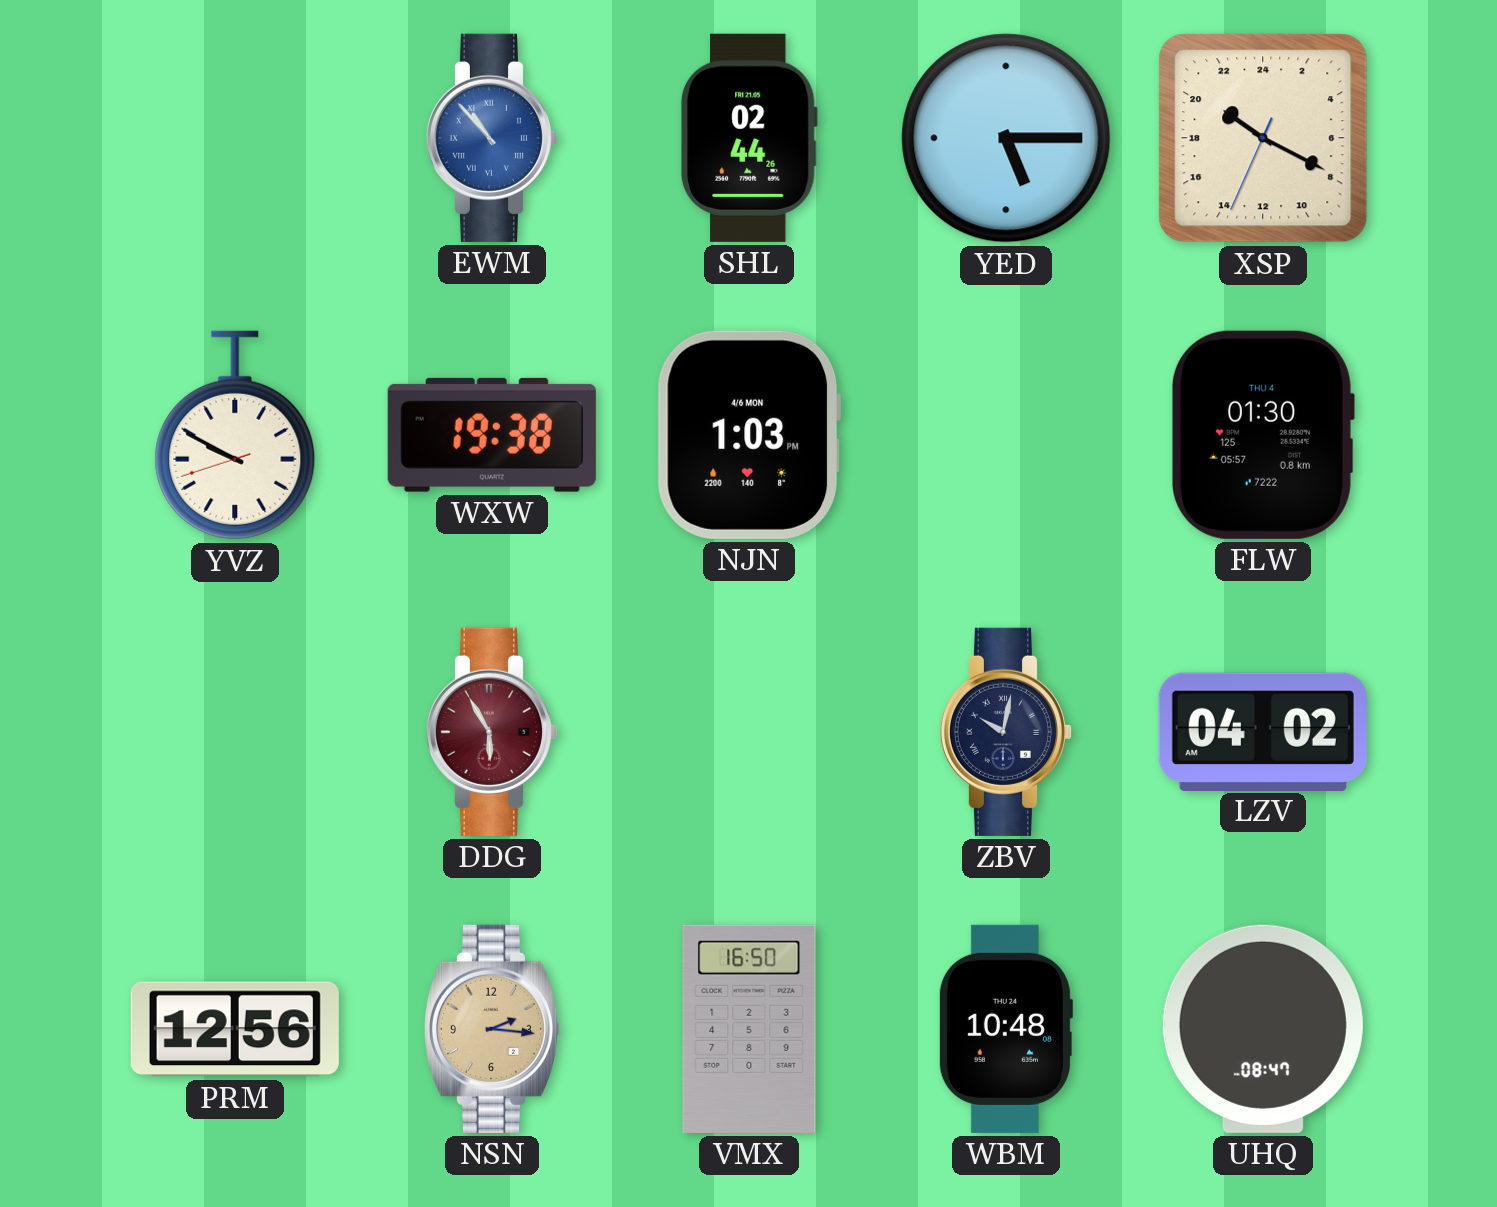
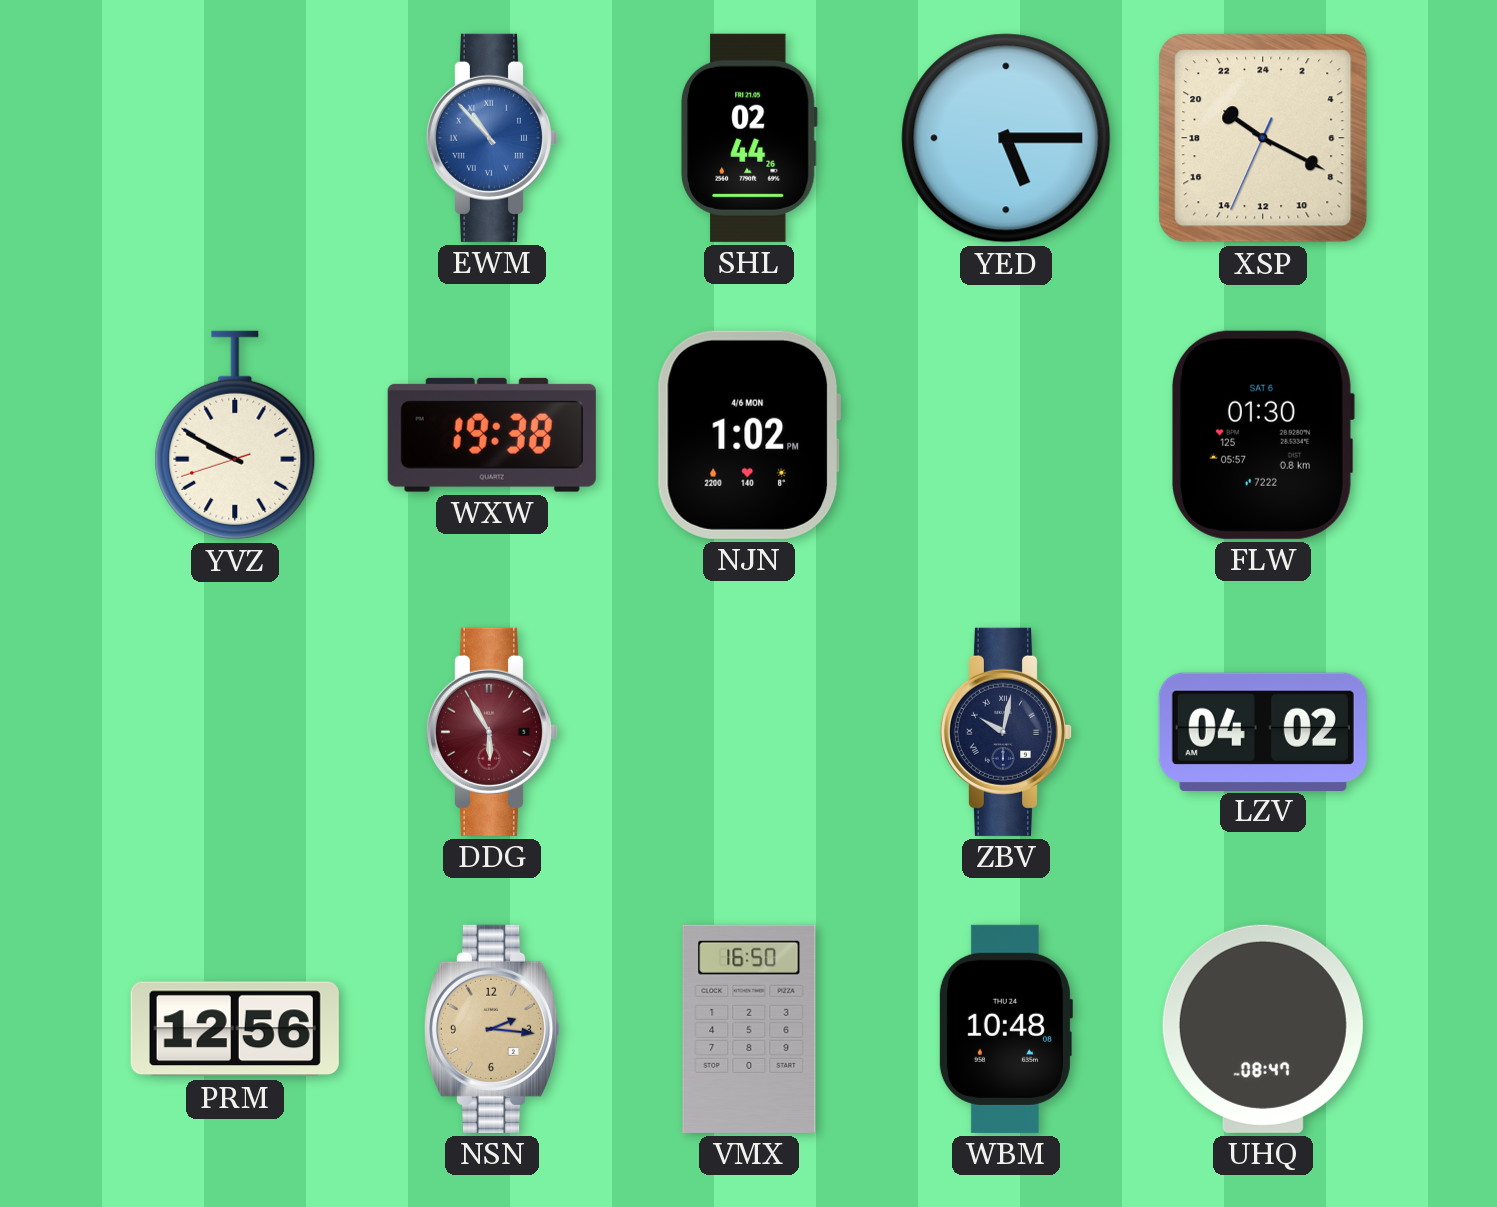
NJN: 1:03 -> 1:02
FLW date: THU 4 -> SAT 6
